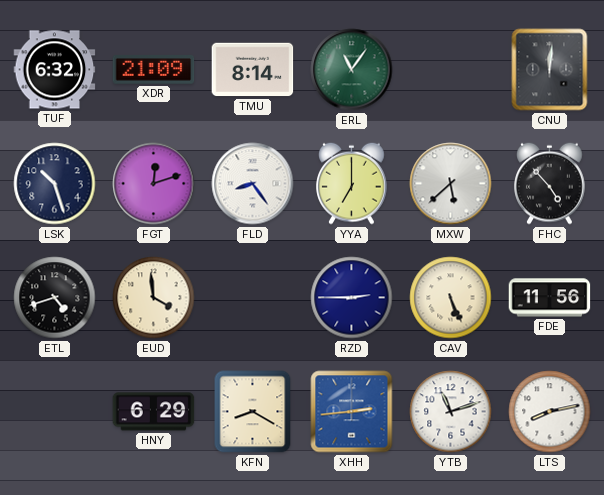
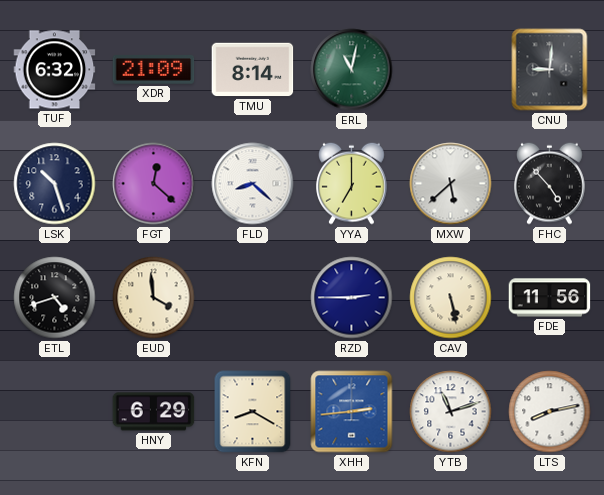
ERL: 11:06 -> 11:02
CNU: 12:01 -> 9:01
FGT: 12:12 -> 12:22
FLD: 8:24 -> 8:22
CAV: 5:26 -> 5:28
